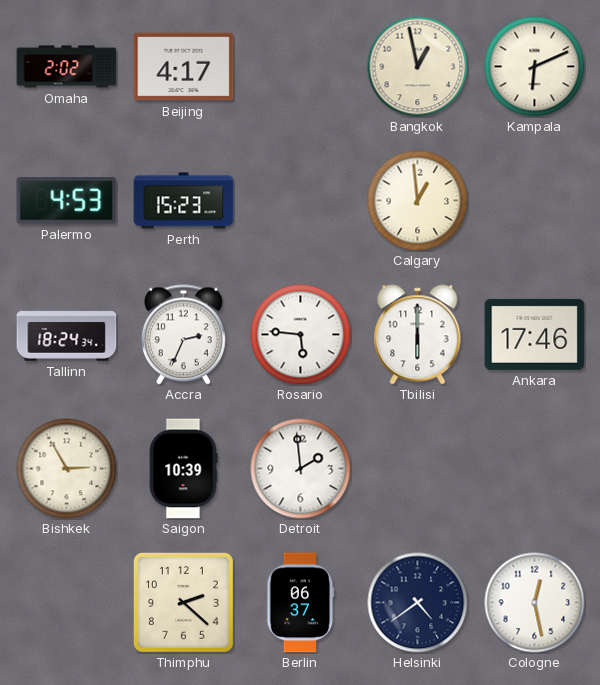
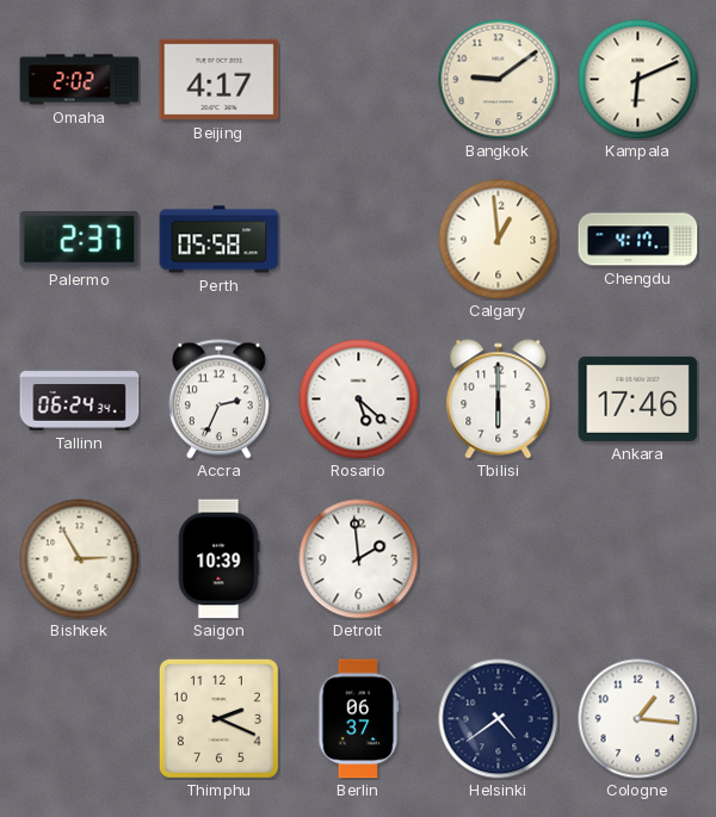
Bangkok: 12:58 -> 9:09
Palermo: 4:53 -> 2:37
Perth: 15:23 -> 05:58
Chengdu: none -> 4:17
Tallinn: 18:24 -> 06:24
Rosario: 5:46 -> 5:22
Thimphu: 2:22 -> 2:19
Cologne: 12:28 -> 1:16
